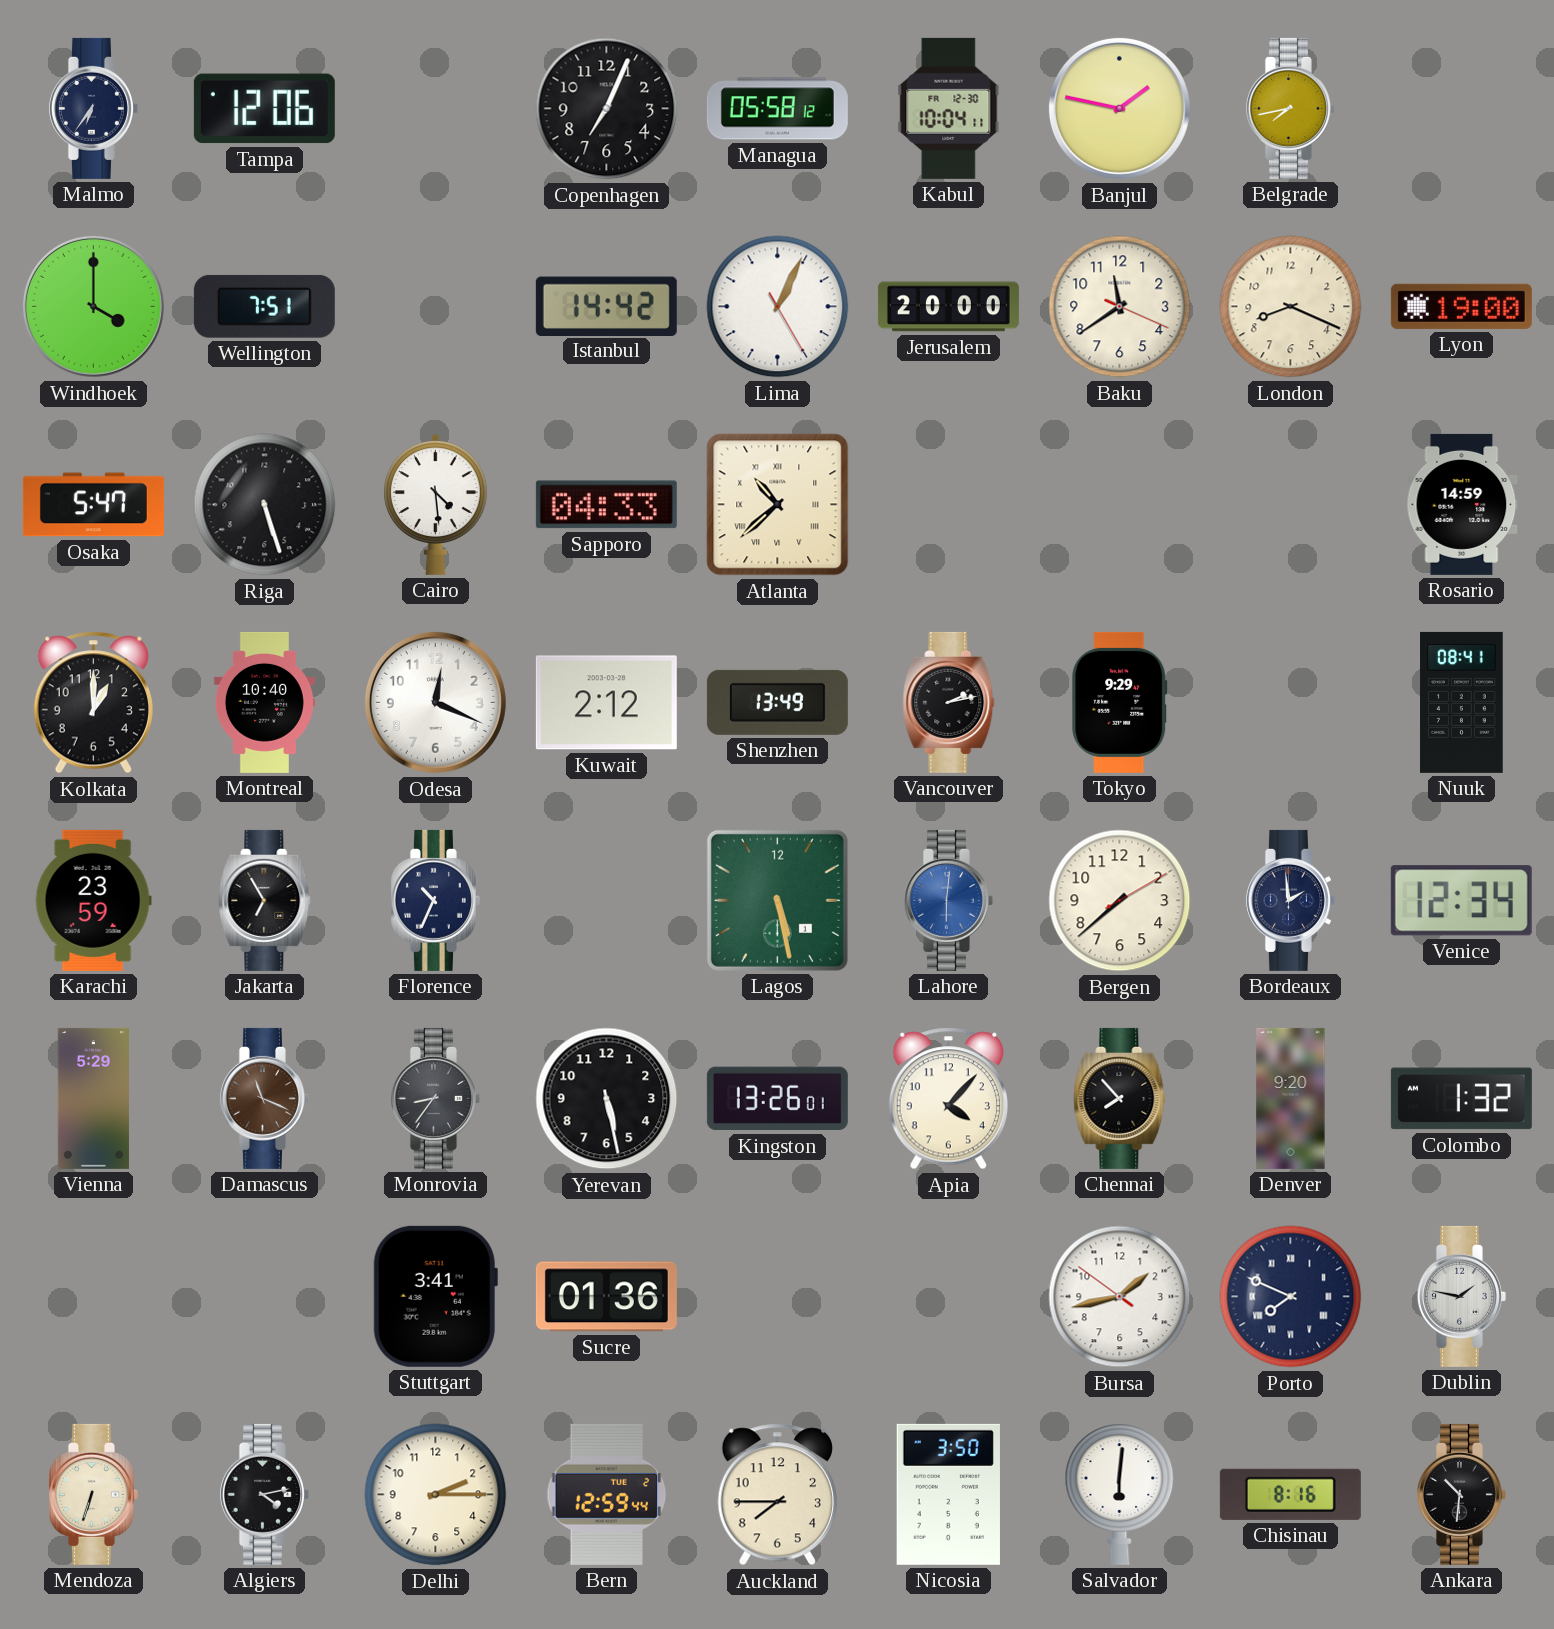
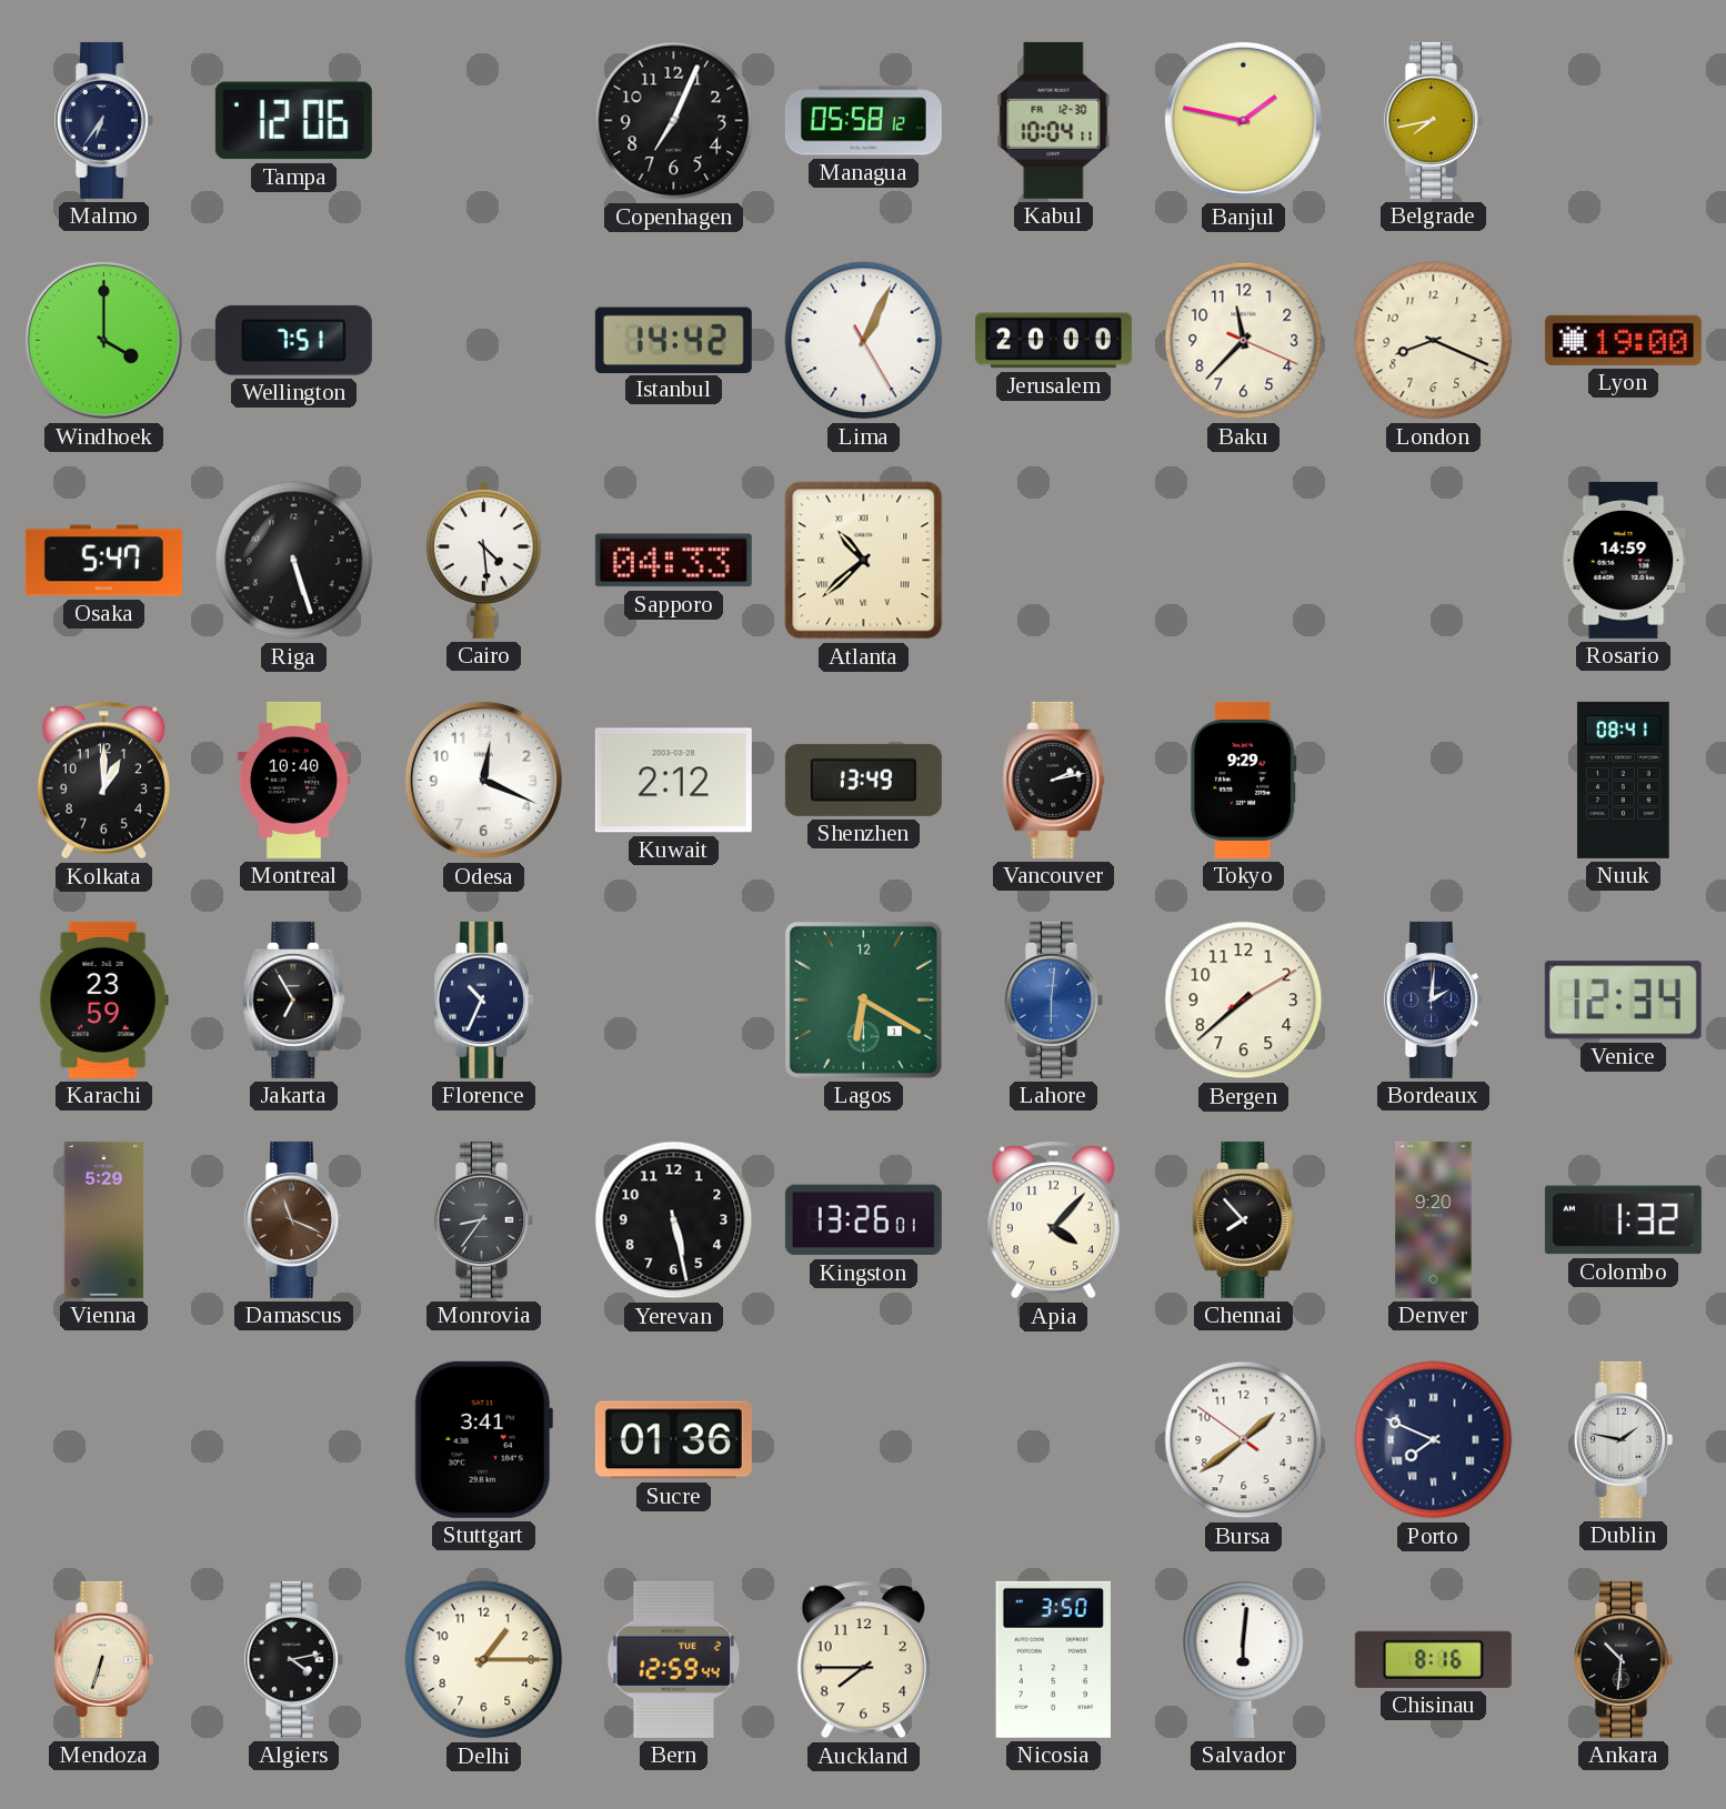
Baku: 11:39 -> 11:37
Lagos: 5:28 -> 6:20
Bordeaux: 1:59 -> 2:01
Bursa: 1:42 -> 1:38
Delhi: 2:15 -> 1:15
